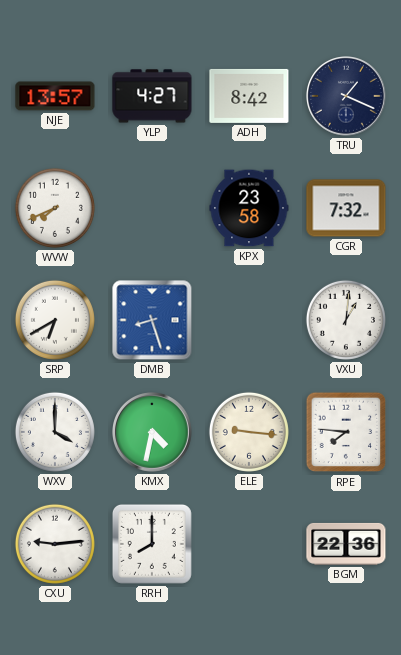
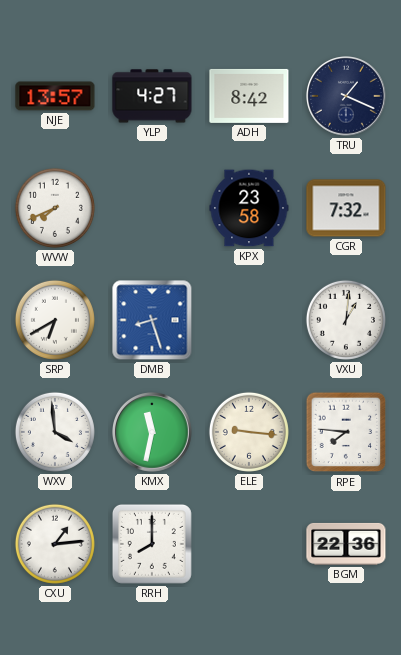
WXV: 4:00 -> 3:59
KMX: 4:32 -> 11:32
CXU: 9:14 -> 1:14
